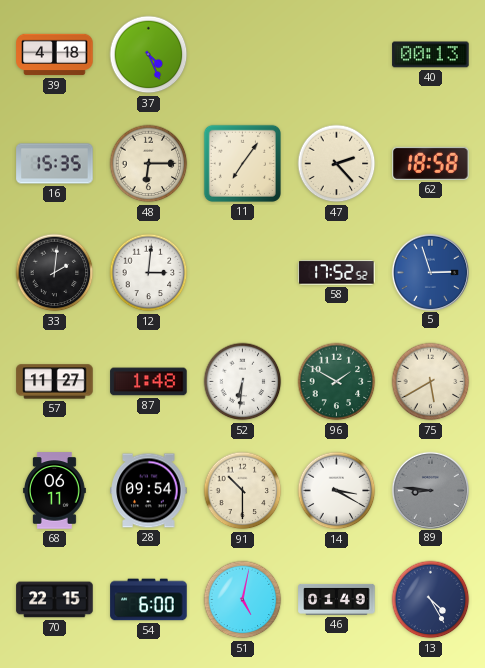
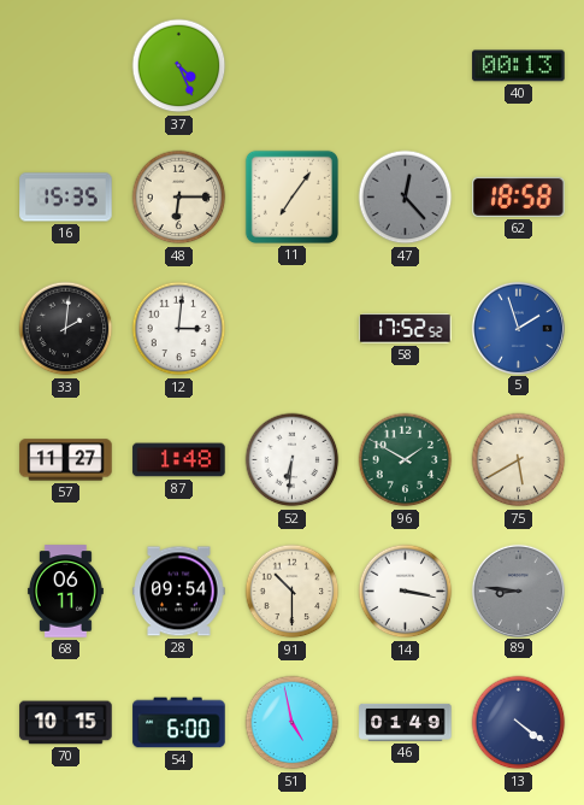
39: 4:18 -> none
47: 2:23 -> 12:23
47 dial: cream -> grey
5: 2:57 -> 1:57
14: 3:20 -> 3:17
70: 22:15 -> 10:15
51: 5:02 -> 4:58
13: 4:25 -> 4:21
